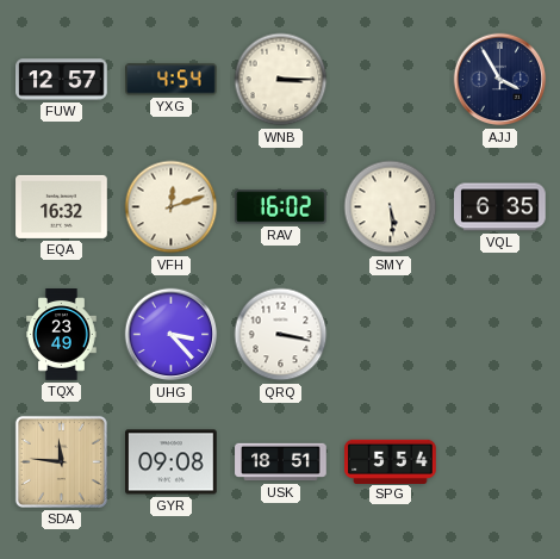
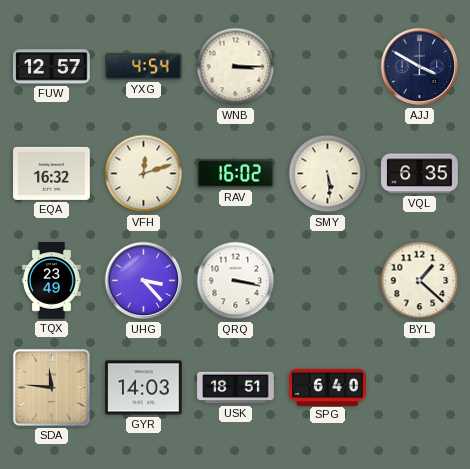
AJJ: 3:55 -> 3:50
BYL: none -> 1:22
GYR: 09:08 -> 14:03
SPG: 5:54 -> 6:40
